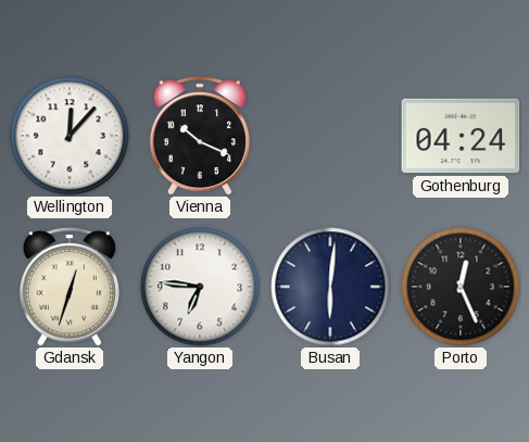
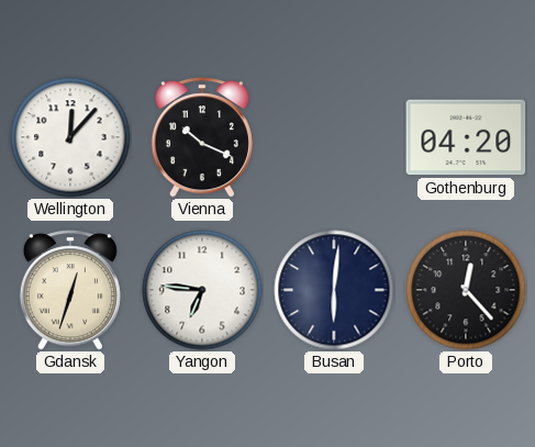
Gothenburg: 04:24 -> 04:20
Porto: 12:26 -> 12:23
